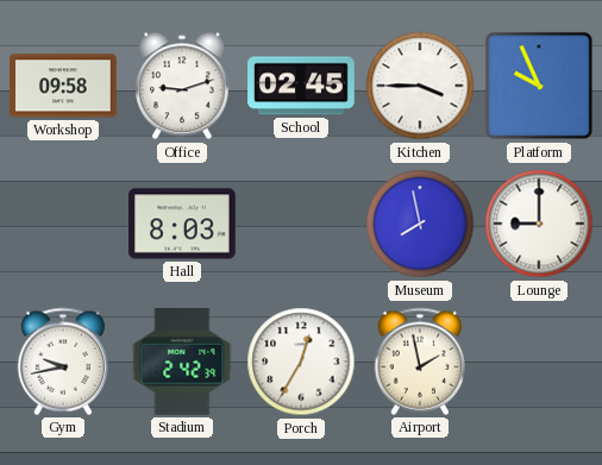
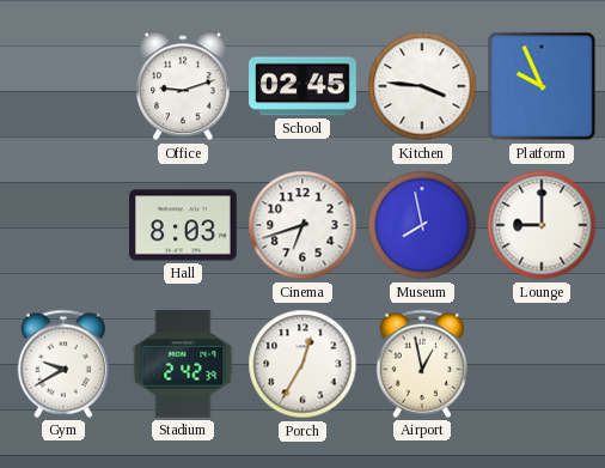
Workshop: 09:58 -> none
Kitchen: 3:45 -> 3:46
Cinema: none -> 6:42
Gym: 9:43 -> 9:40
Airport: 1:58 -> 12:58
